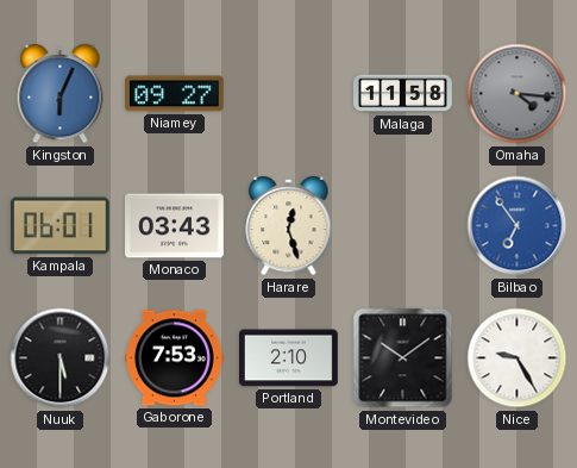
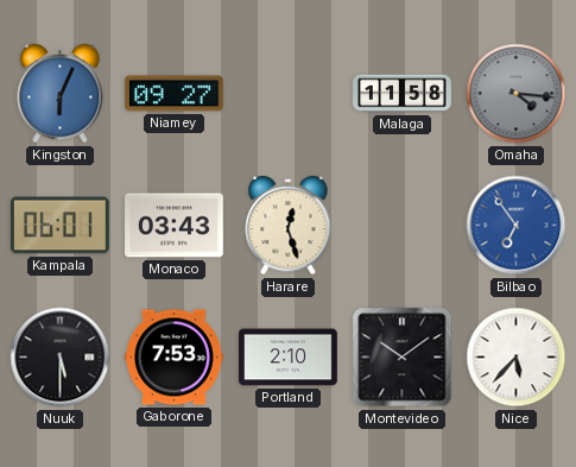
Nice: 9:25 -> 5:37
